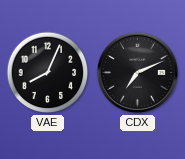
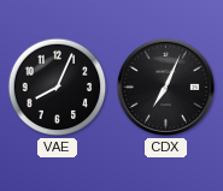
CDX: 7:11 -> 7:04
